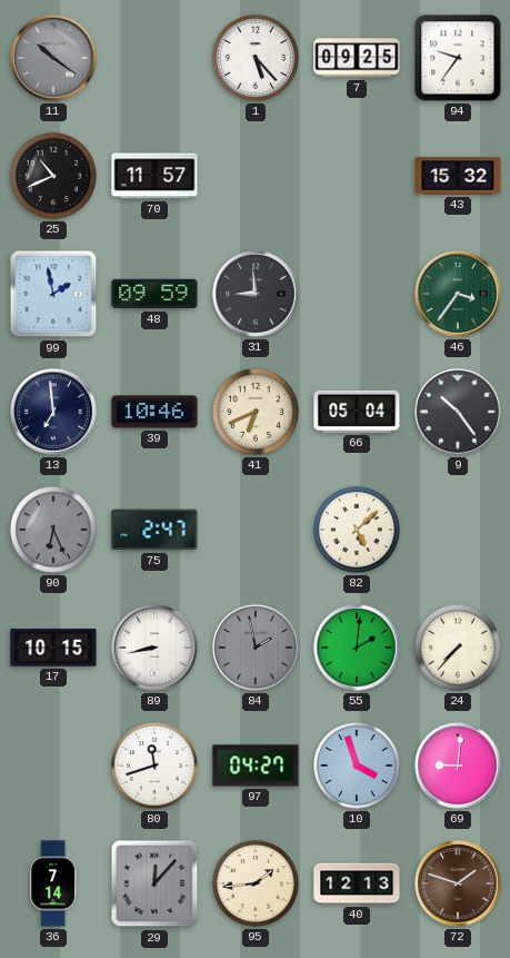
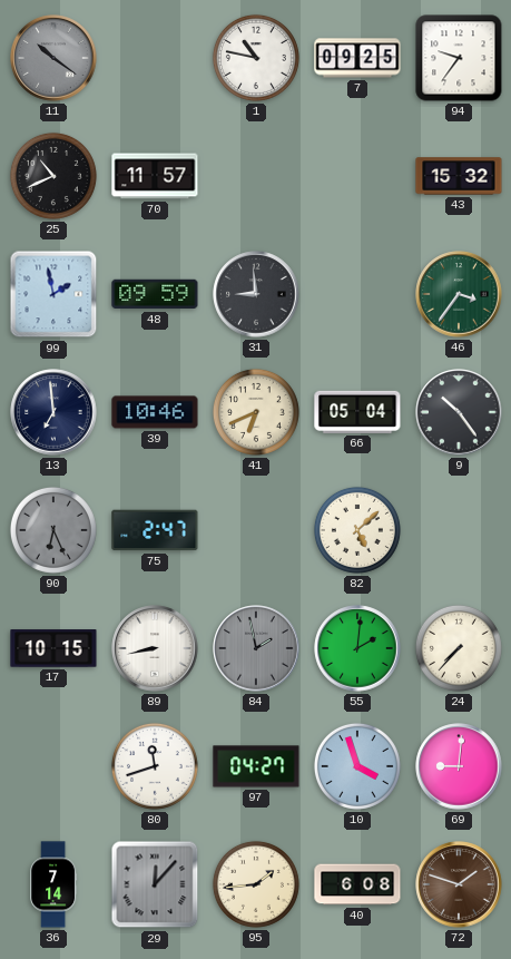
1: 5:23 -> 10:47
40: 12:13 -> 6:08
